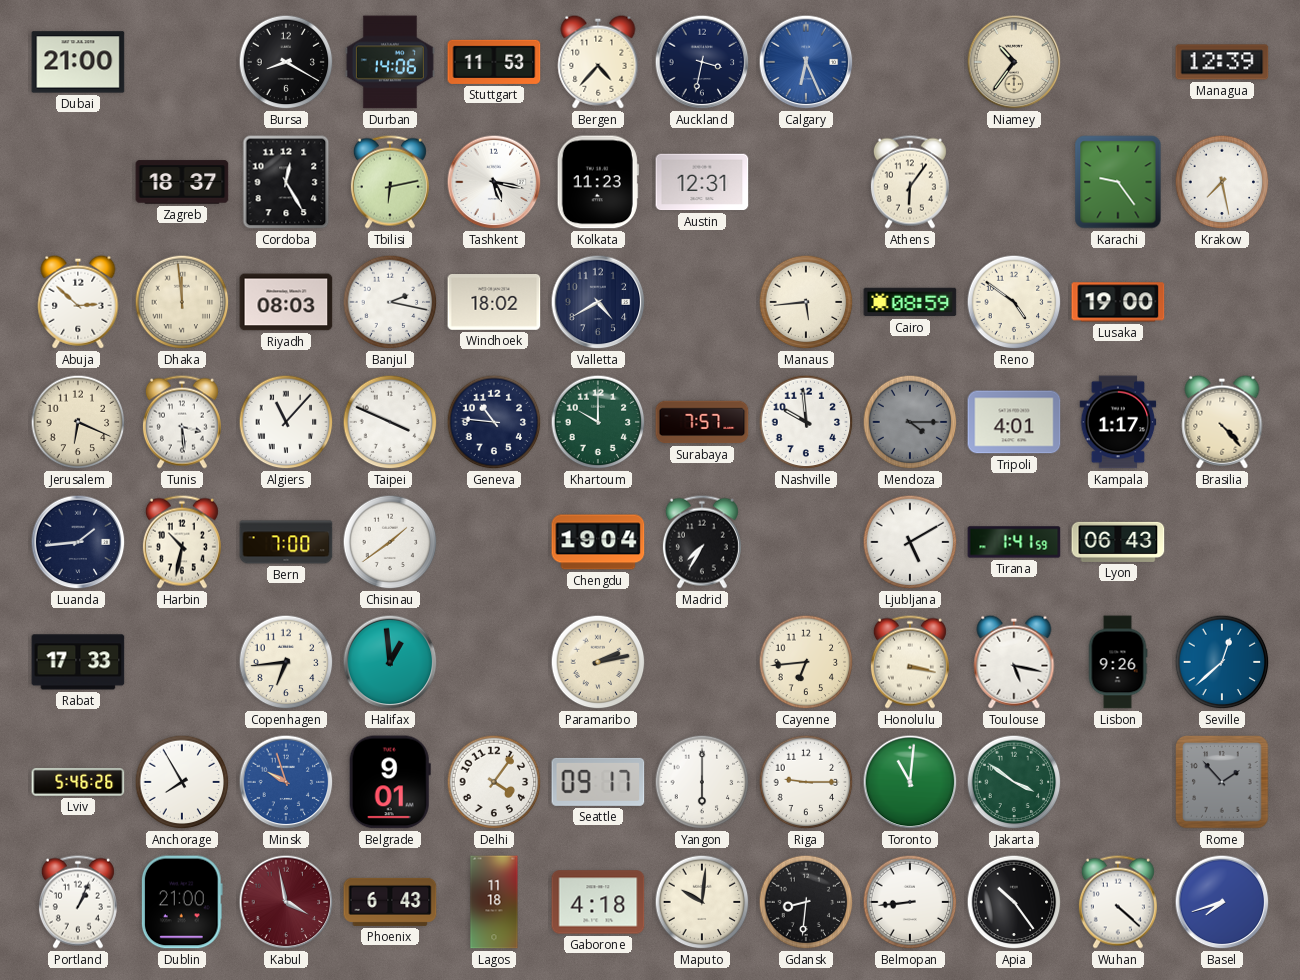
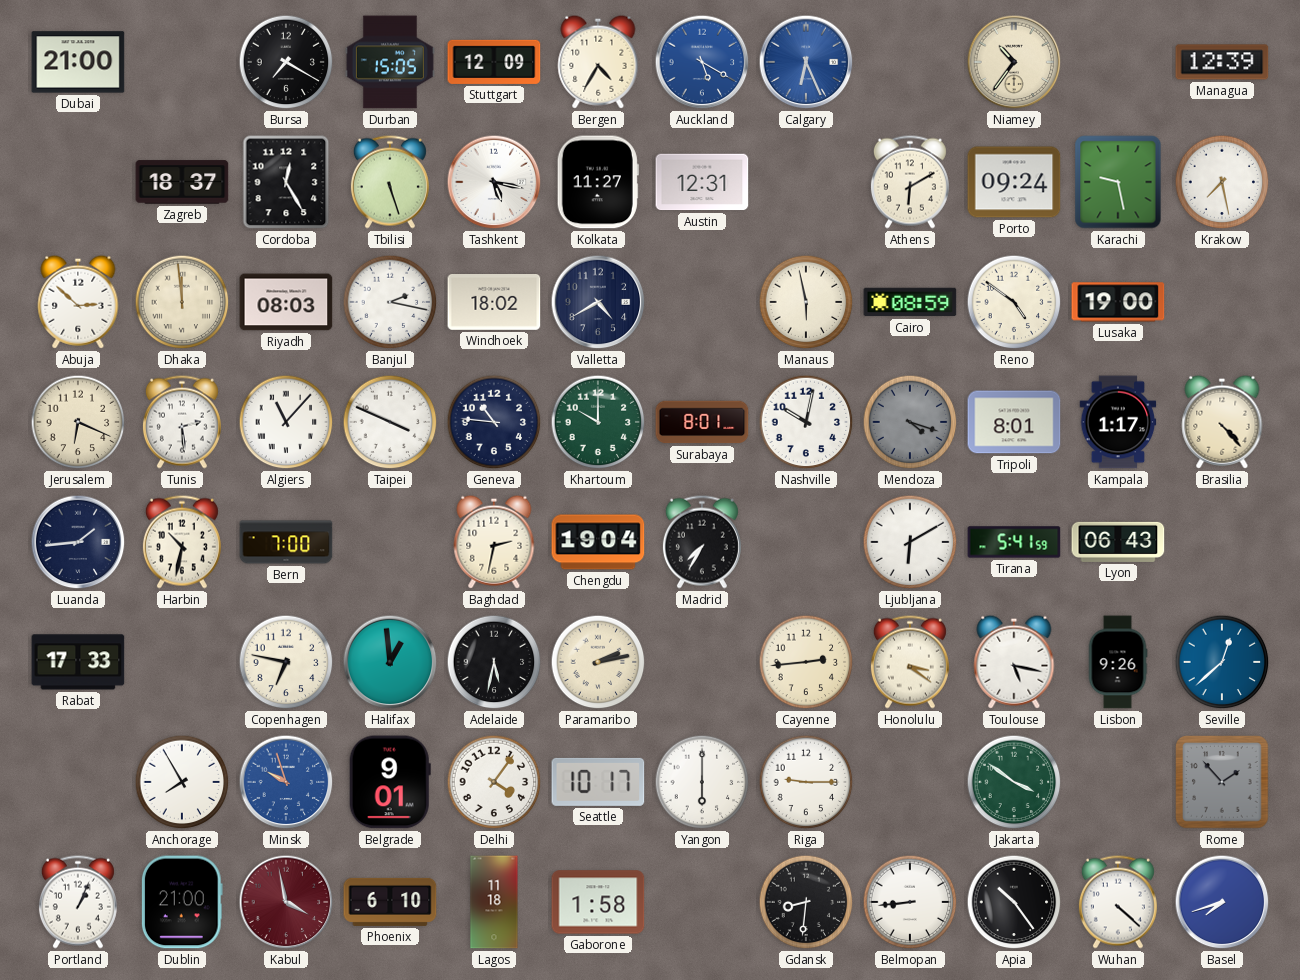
Bursa: 8:20 -> 7:20
Durban: 14:06 -> 15:05
Stuttgart: 11:53 -> 12:09
Bergen: 4:37 -> 4:35
Auckland: 3:32 -> 5:20
Auckland dial: navy -> blue
Tbilisi: 6:13 -> 5:27
Kolkata: 11:23 -> 11:27
Athens: 6:06 -> 6:10
Porto: none -> 09:24
Karachi: 9:24 -> 9:28
Manaus: 5:44 -> 5:58
Tunis: 3:29 -> 2:29
Surabaya: 7:57 -> 8:01
Nashville: 9:59 -> 10:02
Mendoza: 4:15 -> 4:18
Tripoli: 4:01 -> 8:01
Chisinau: 1:39 -> none
Baghdad: none -> 2:32
Ljubljana: 5:10 -> 6:10
Tirana: 1:41 -> 5:41
Copenhagen: 6:44 -> 6:47
Adelaide: none -> 5:32
Cayenne: 6:44 -> 2:44
Honolulu: 3:17 -> 3:21
Lviv: 5:46 -> none
Seattle: 09:17 -> 10:17
Toronto: 11:01 -> none
Phoenix: 6:43 -> 6:10
Gaborone: 4:18 -> 1:58
Maputo: 10:01 -> none
